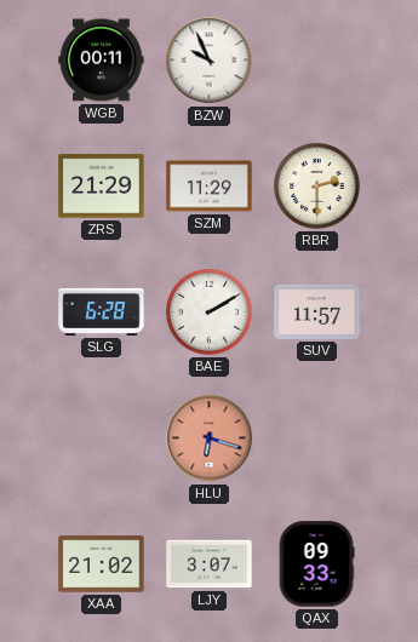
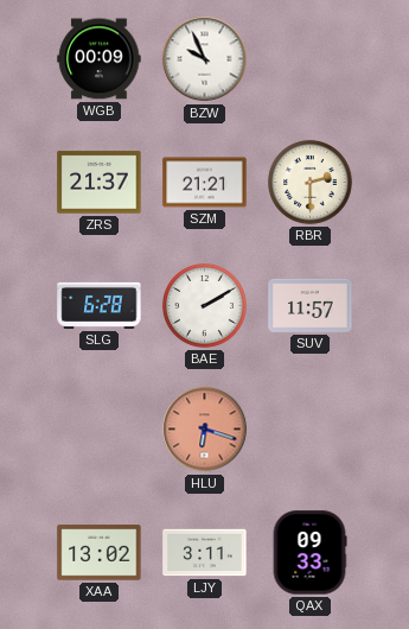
WGB: 00:11 -> 00:09
ZRS: 21:29 -> 21:37
SZM: 11:29 -> 21:21
XAA: 21:02 -> 13:02
LJY: 3:07 -> 3:11
